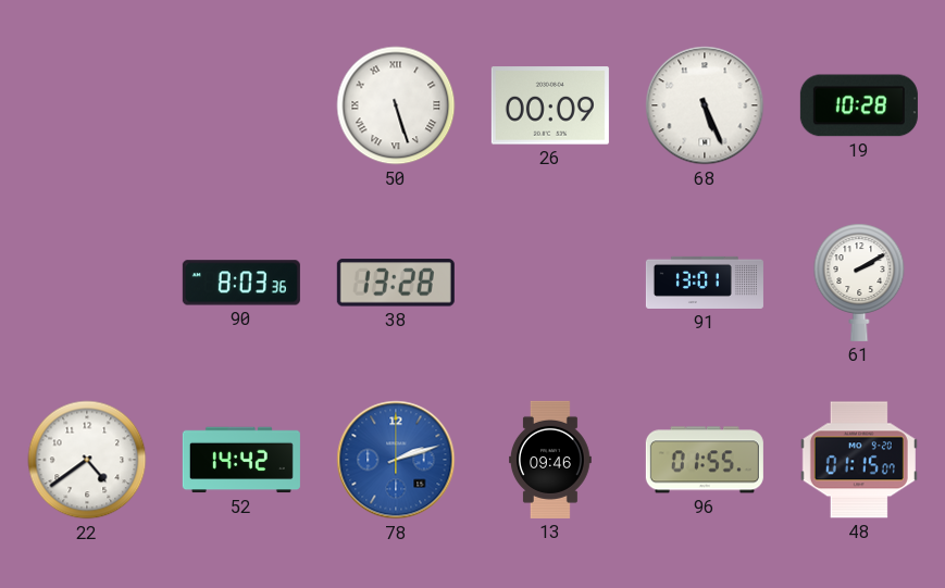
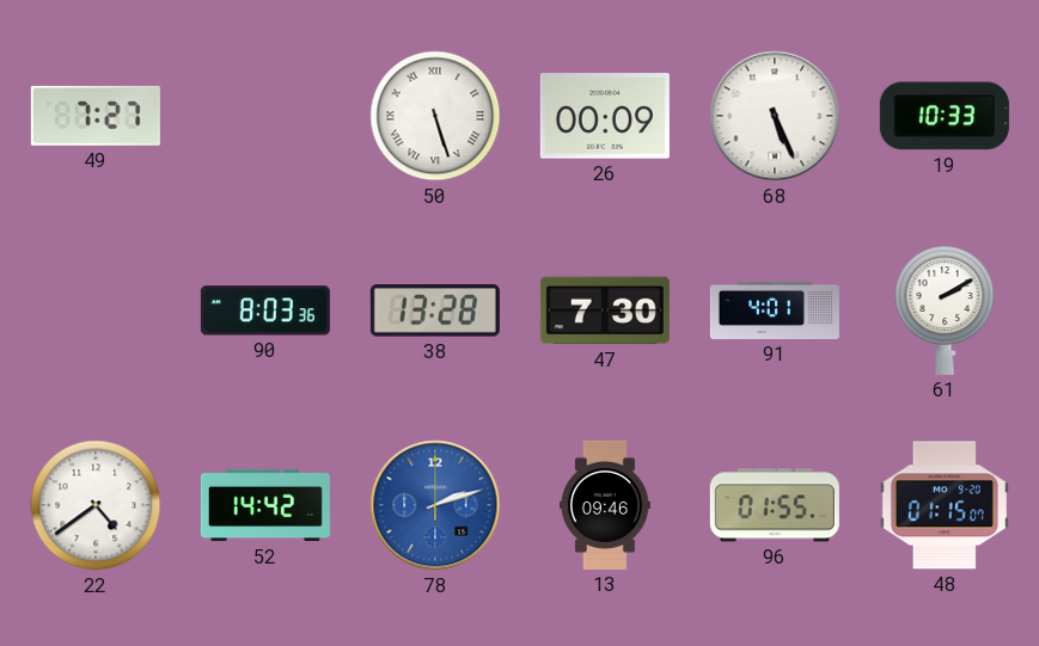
49: none -> 7:27
19: 10:28 -> 10:33
47: none -> 7:30
91: 13:01 -> 4:01
